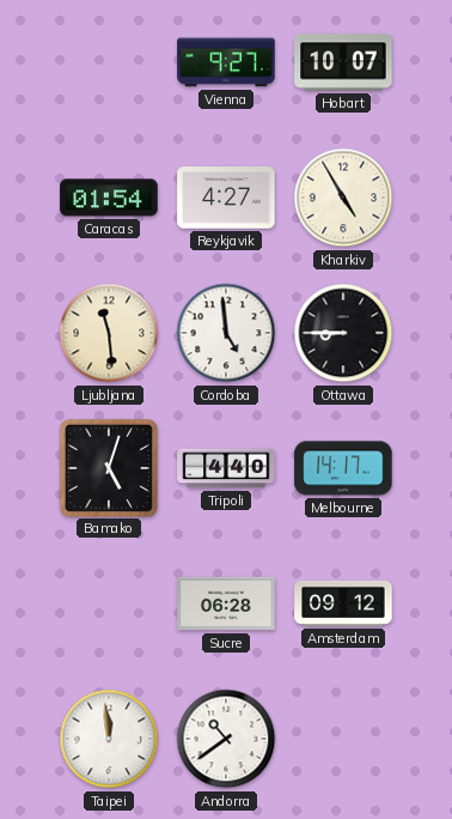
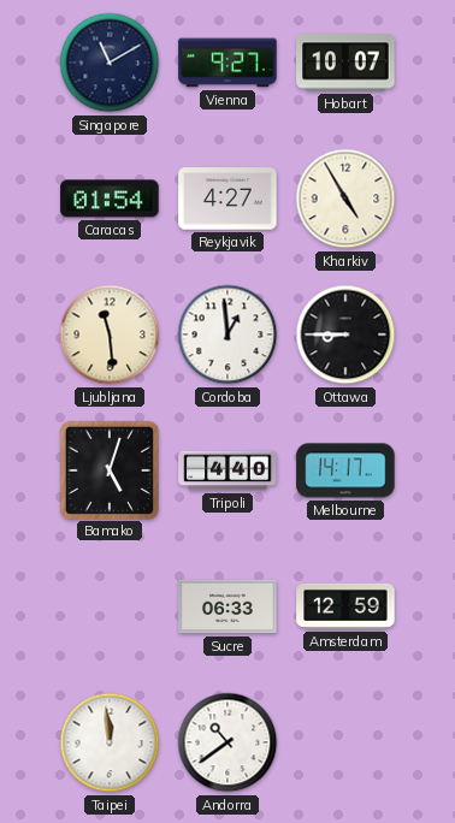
Singapore: none -> 11:10
Cordoba: 4:59 -> 12:59
Sucre: 06:28 -> 06:33
Amsterdam: 09:12 -> 12:59
